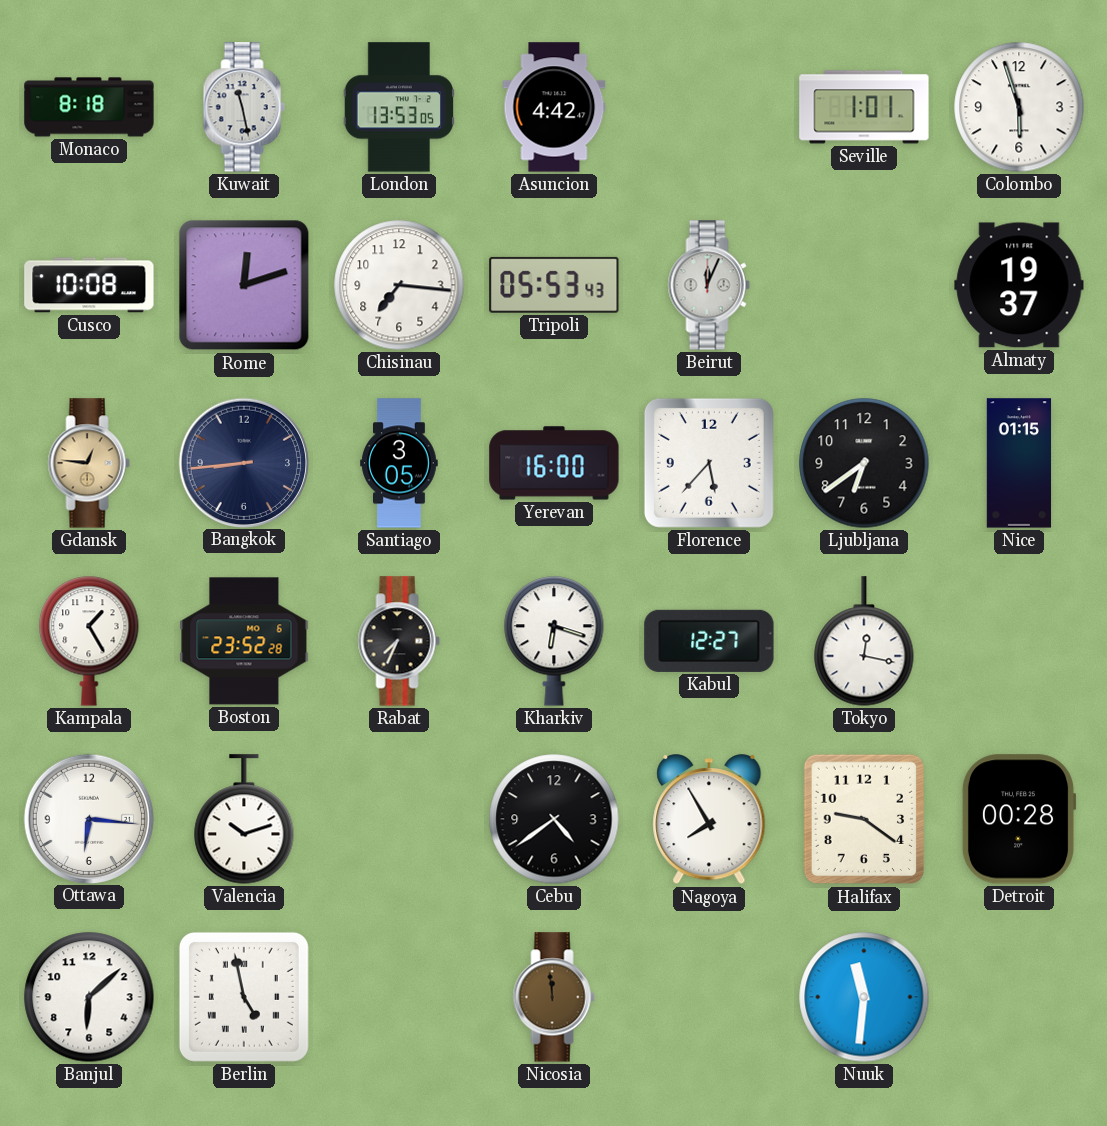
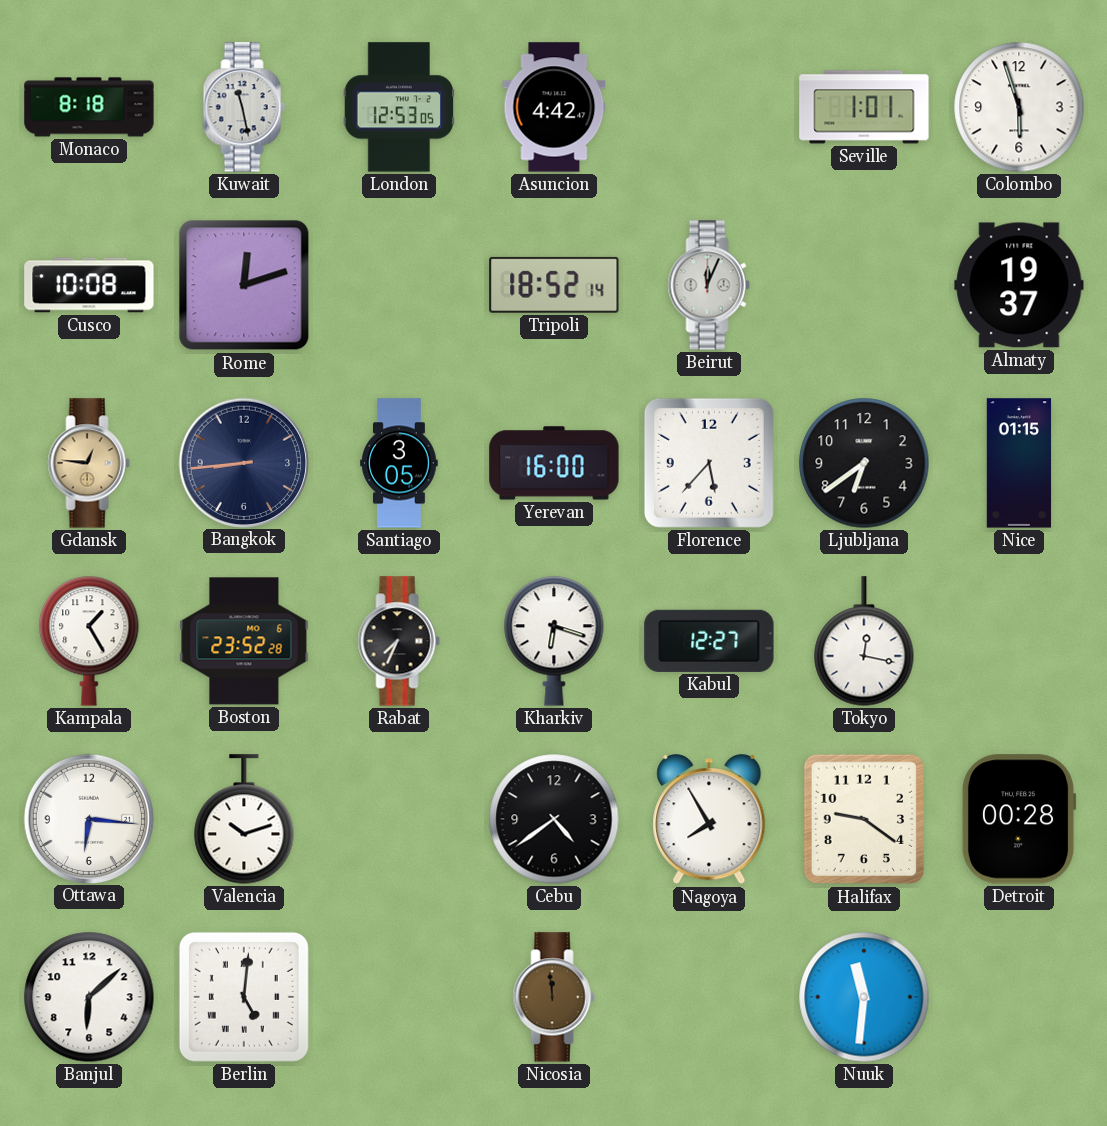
London: 13:53 -> 12:53
Chisinau: 7:16 -> none
Tripoli: 05:53 -> 18:52
Berlin: 4:58 -> 5:01
